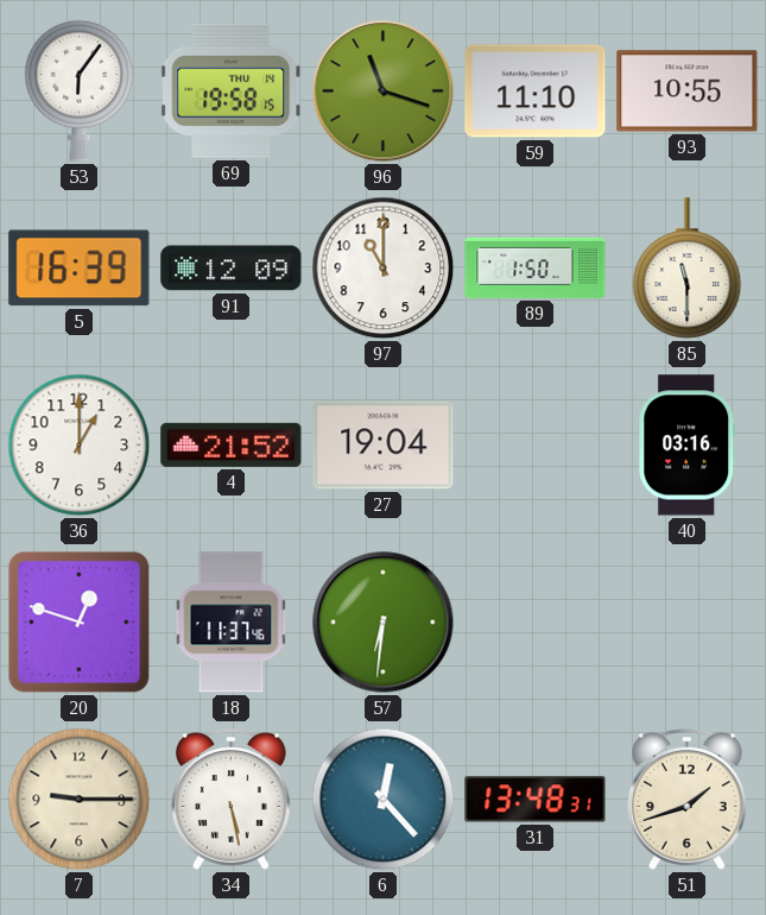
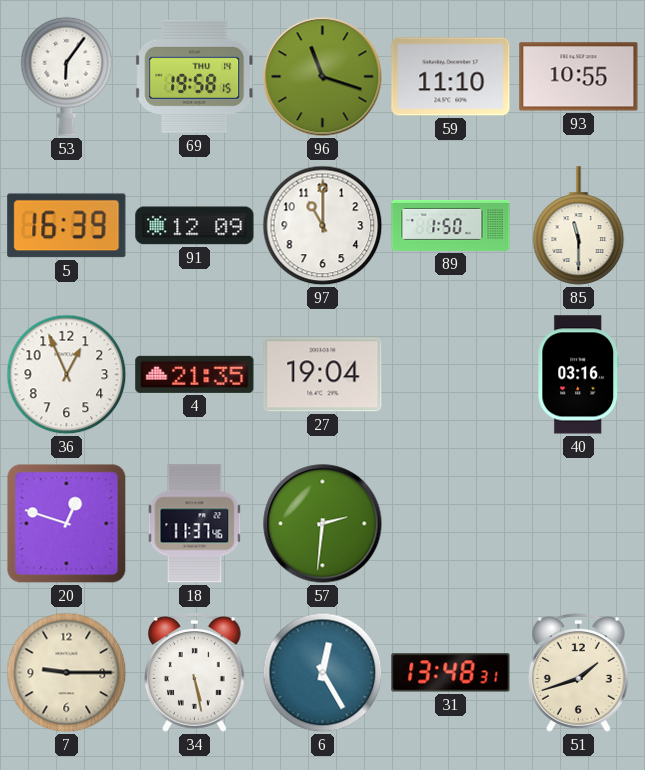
36: 1:00 -> 12:56
4: 21:52 -> 21:35
57: 6:31 -> 2:31
6: 12:23 -> 12:25
